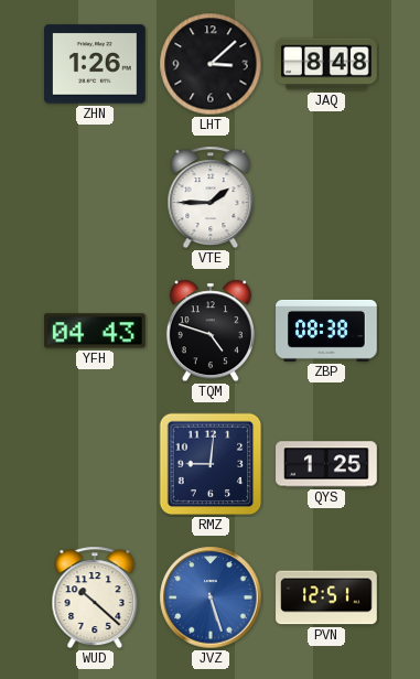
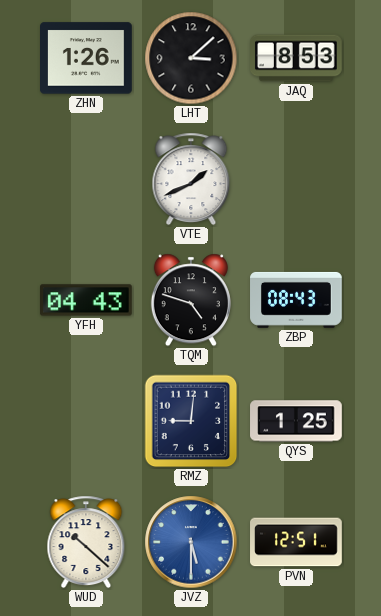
JAQ: 8:48 -> 8:53
VTE: 1:45 -> 1:41
ZBP: 08:38 -> 08:43
JVZ: 5:27 -> 5:30
